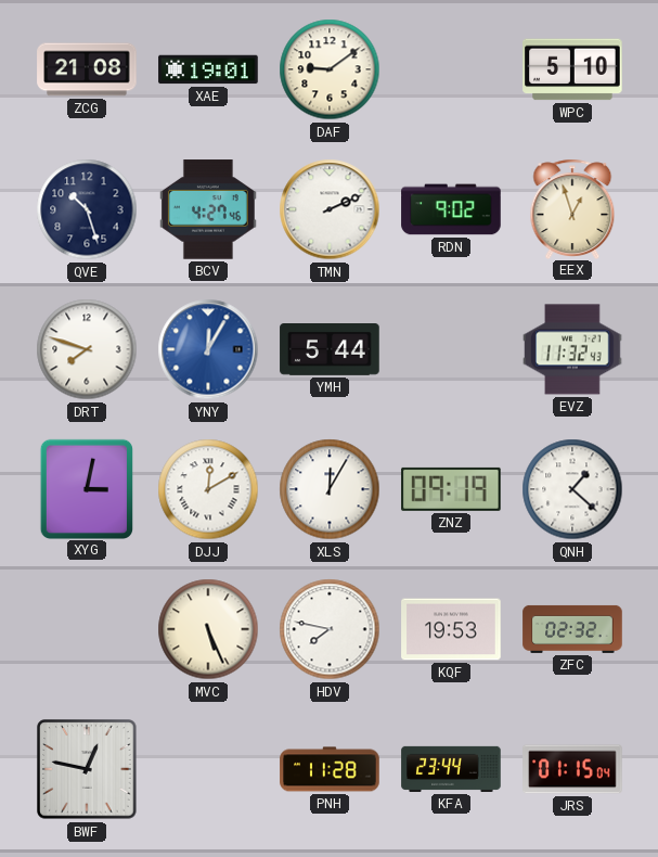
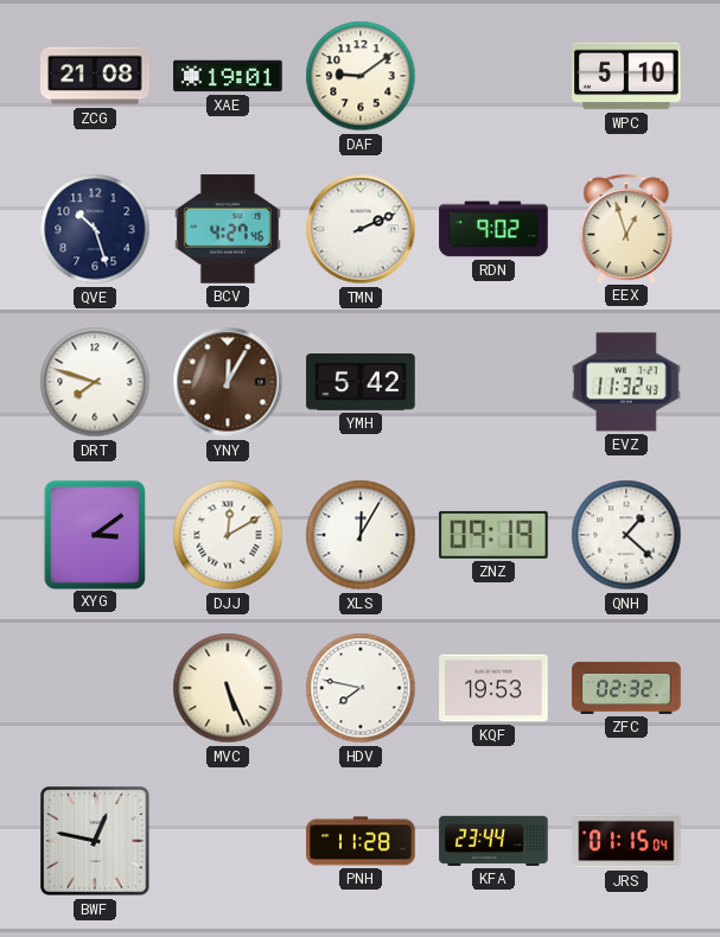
YNY dial: blue -> brown
YMH: 5:44 -> 5:42
XYG: 3:02 -> 3:09
